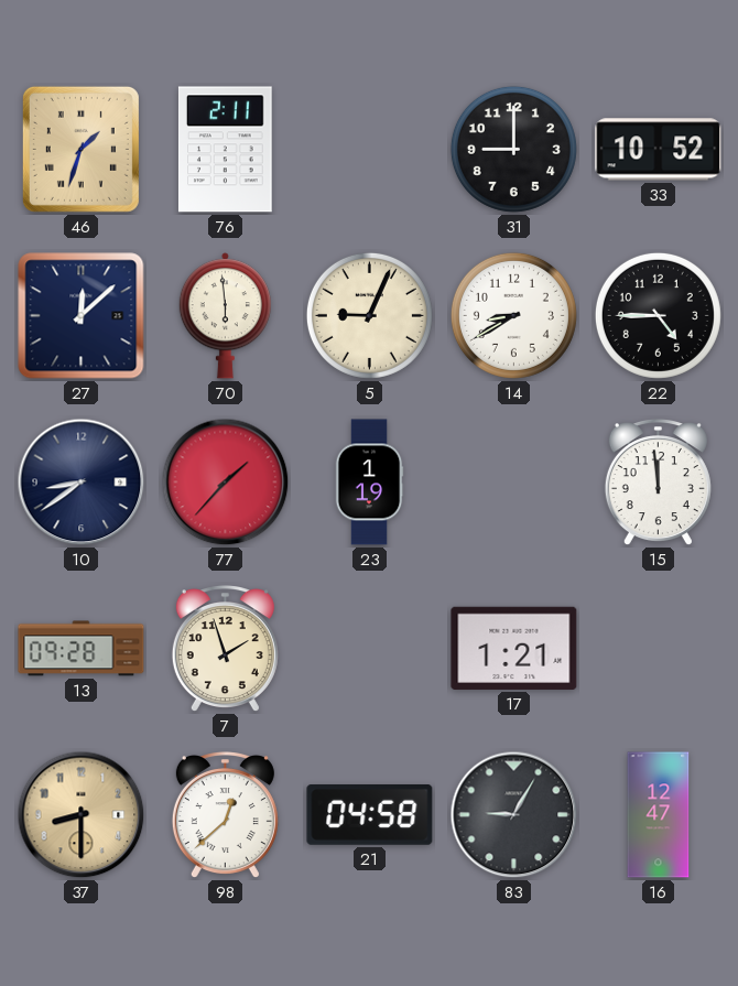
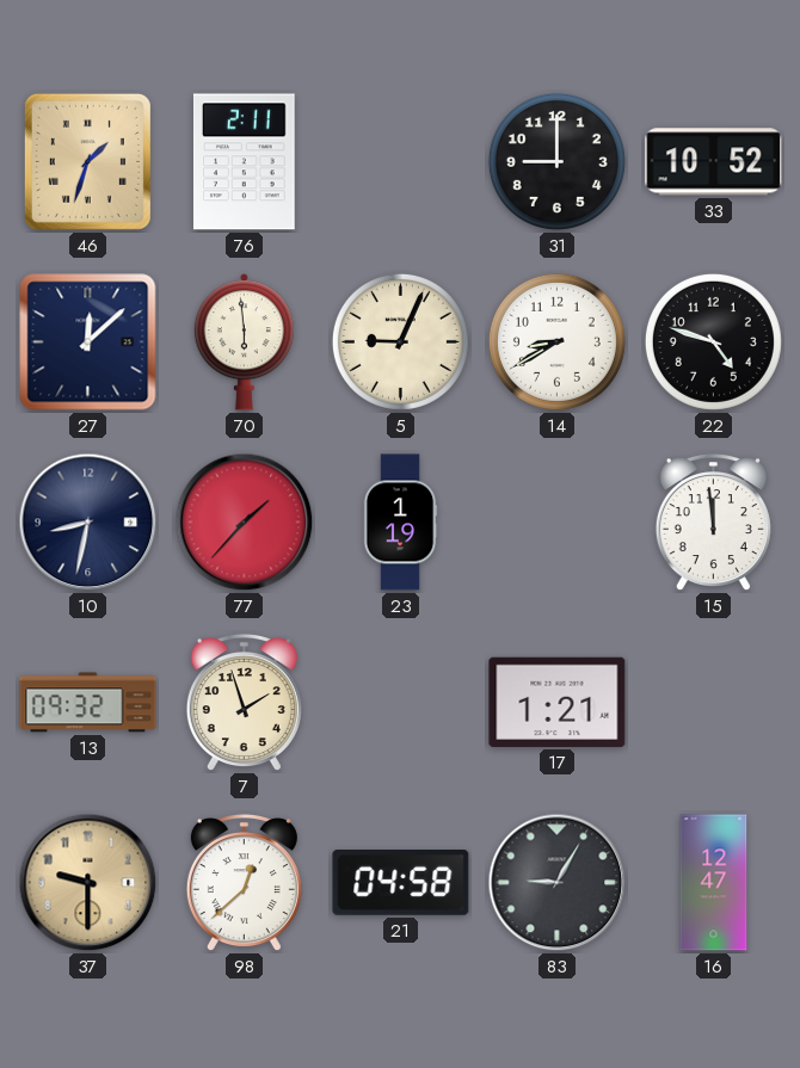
22: 4:45 -> 4:48
10: 8:39 -> 8:32
13: 09:28 -> 09:32
37: 8:30 -> 9:30
